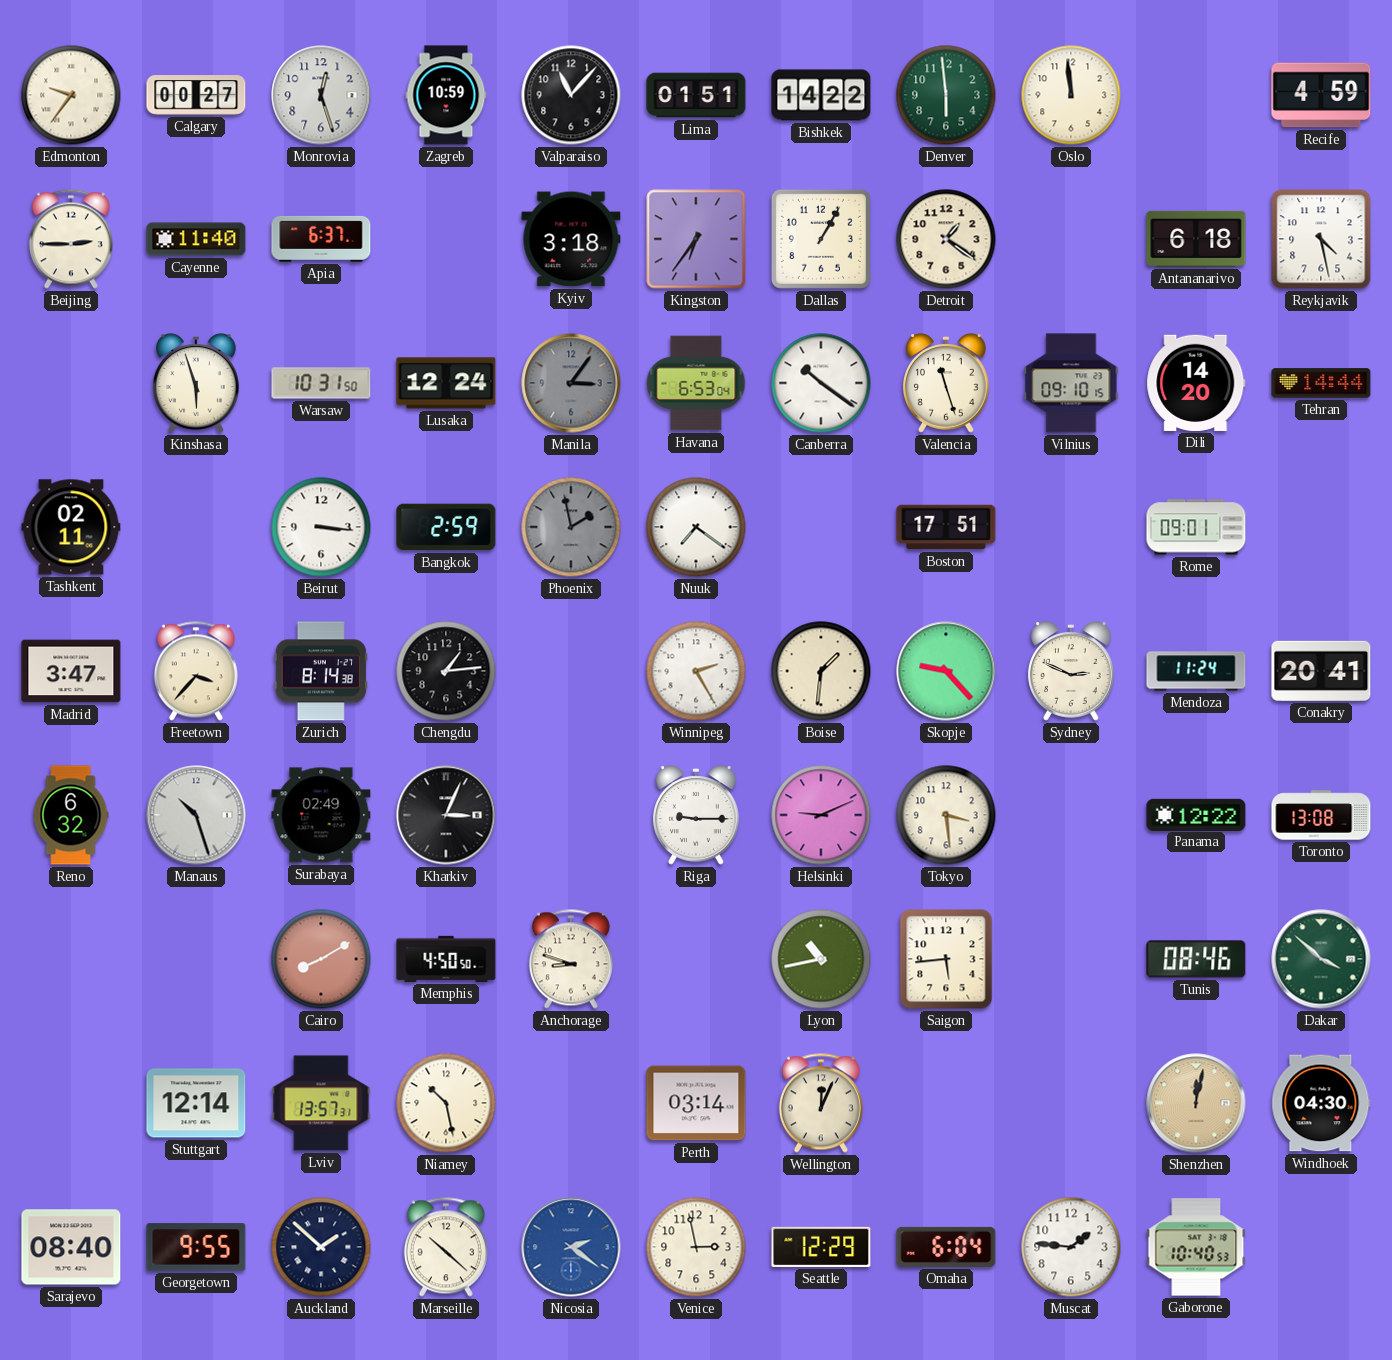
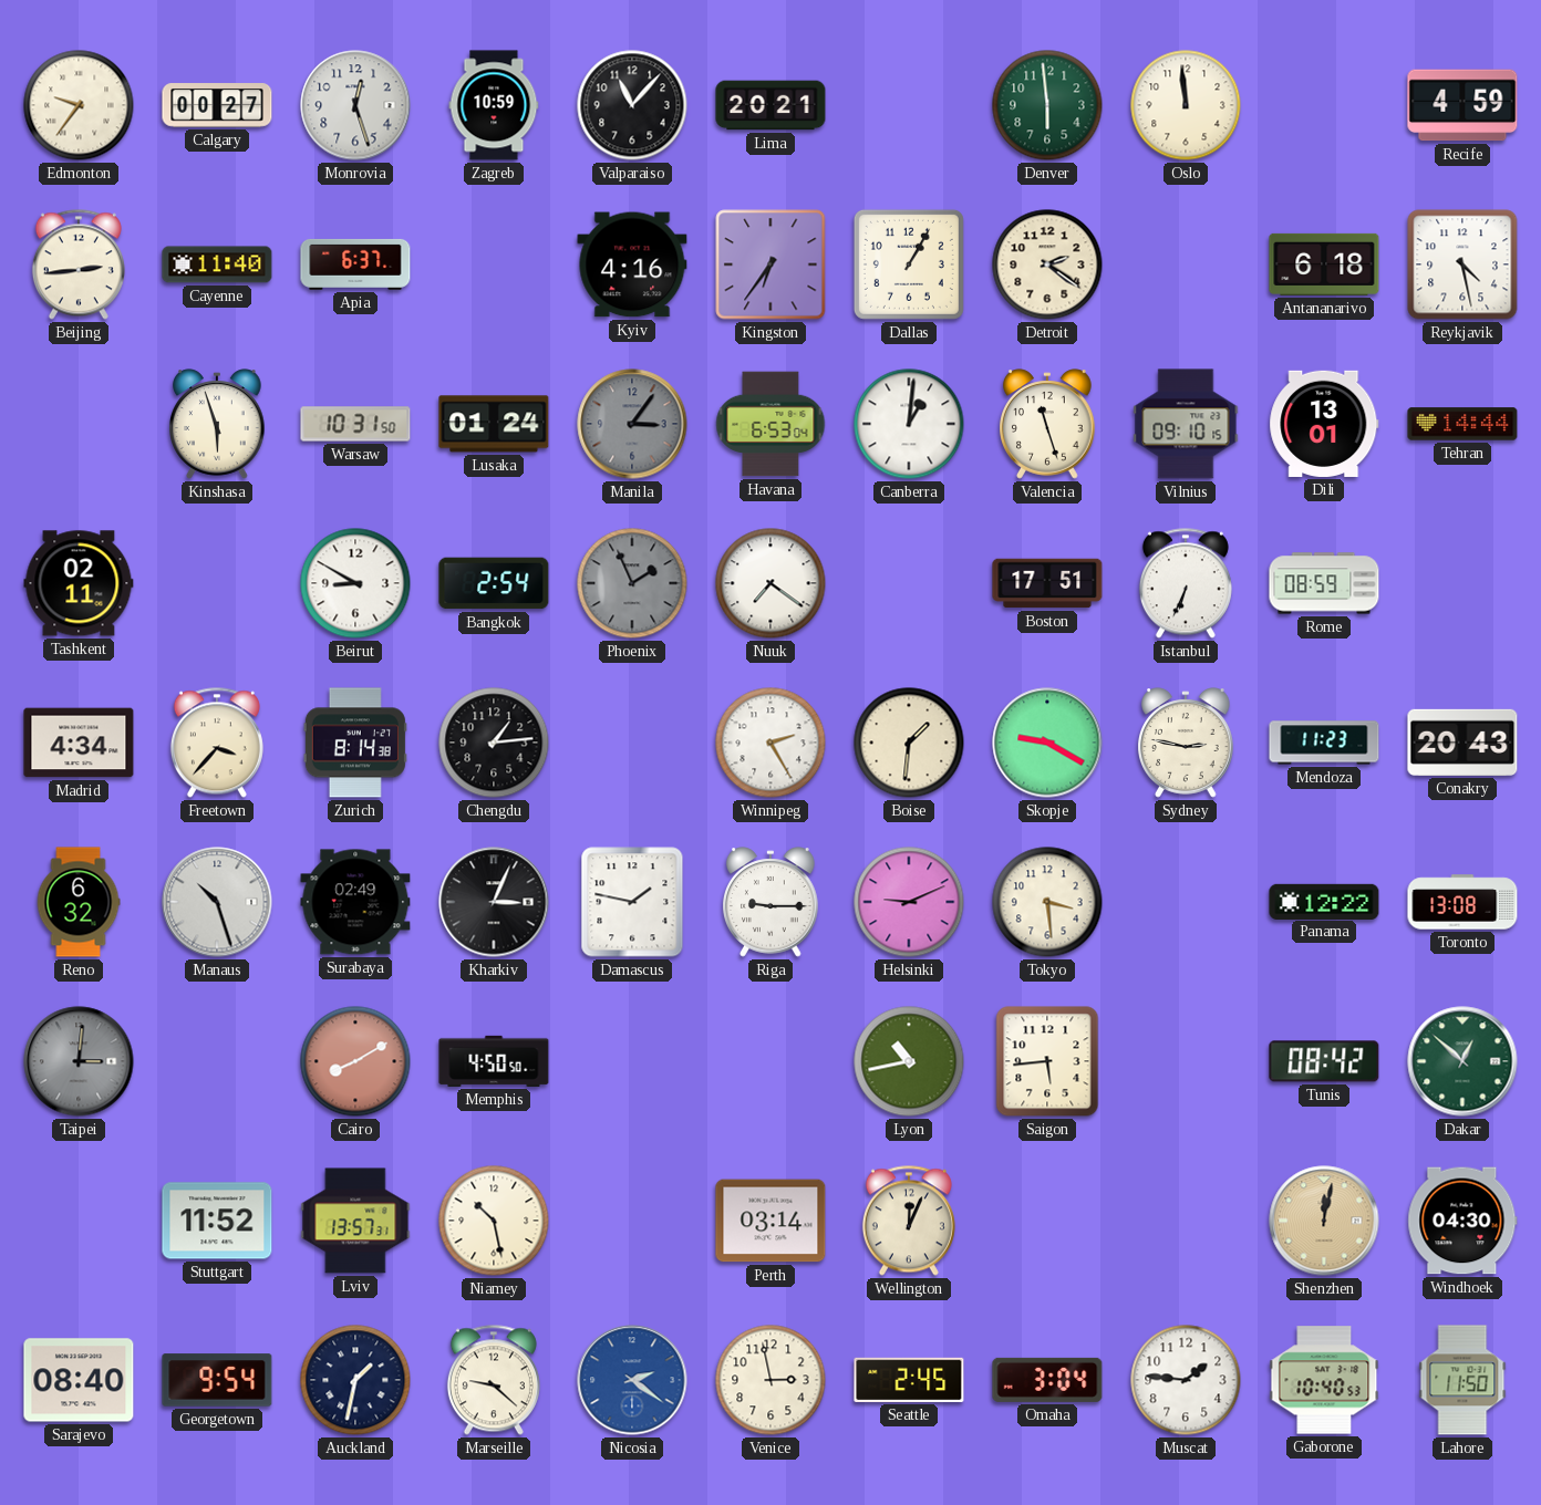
Lima: 01:51 -> 20:21
Bishkek: 14:22 -> none
Beijing: 2:45 -> 2:44
Kyiv: 3:18 -> 4:16
Detroit: 1:21 -> 2:21
Lusaka: 12:24 -> 01:24
Canberra: 10:21 -> 1:01
Dili: 14:20 -> 13:01
Beirut: 3:16 -> 8:50
Bangkok: 2:59 -> 2:54
Phoenix: 1:58 -> 1:56
Istanbul: none -> 6:34
Rome: 09:01 -> 08:59
Madrid: 3:47 -> 4:34
Skopje: 9:23 -> 9:20
Sydney: 2:49 -> 2:47
Mendoza: 11:24 -> 11:23
Conakry: 20:41 -> 20:43
Damascus: none -> 1:47
Taipei: none -> 3:01
Anchorage: 8:48 -> none
Tunis: 08:46 -> 08:42
Dakar: 3:52 -> 12:52
Stuttgart: 12:14 -> 11:52
Georgetown: 9:55 -> 9:54
Auckland: 1:52 -> 1:32
Marseille: 10:22 -> 9:22
Seattle: 12:29 -> 2:45
Omaha: 6:04 -> 3:04
Lahore: none -> 11:50
